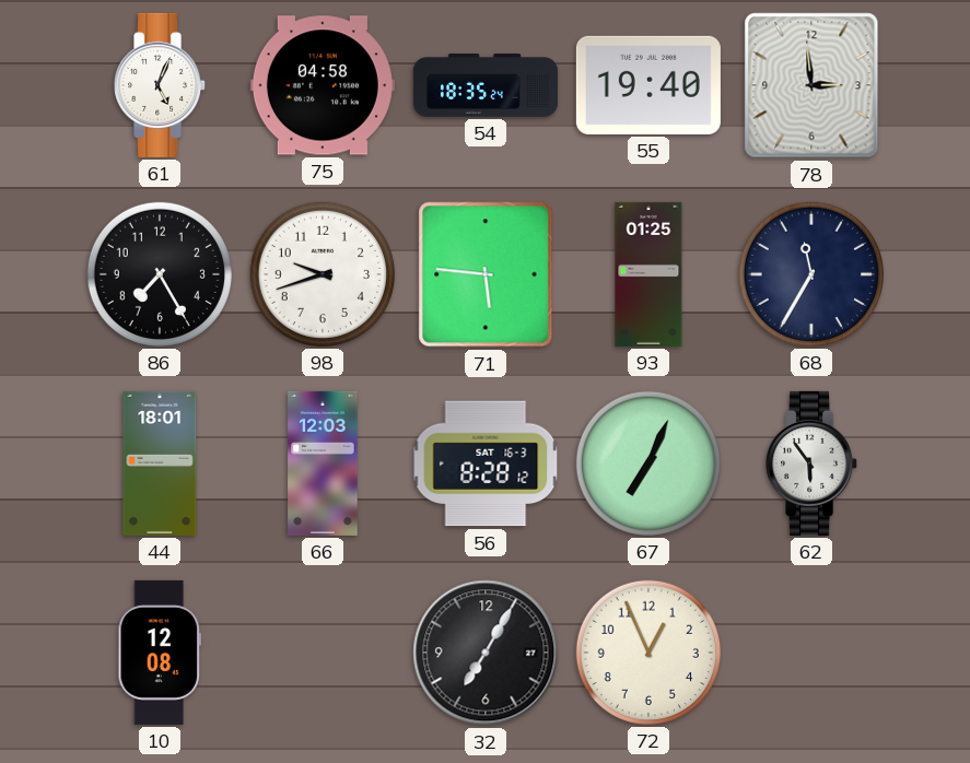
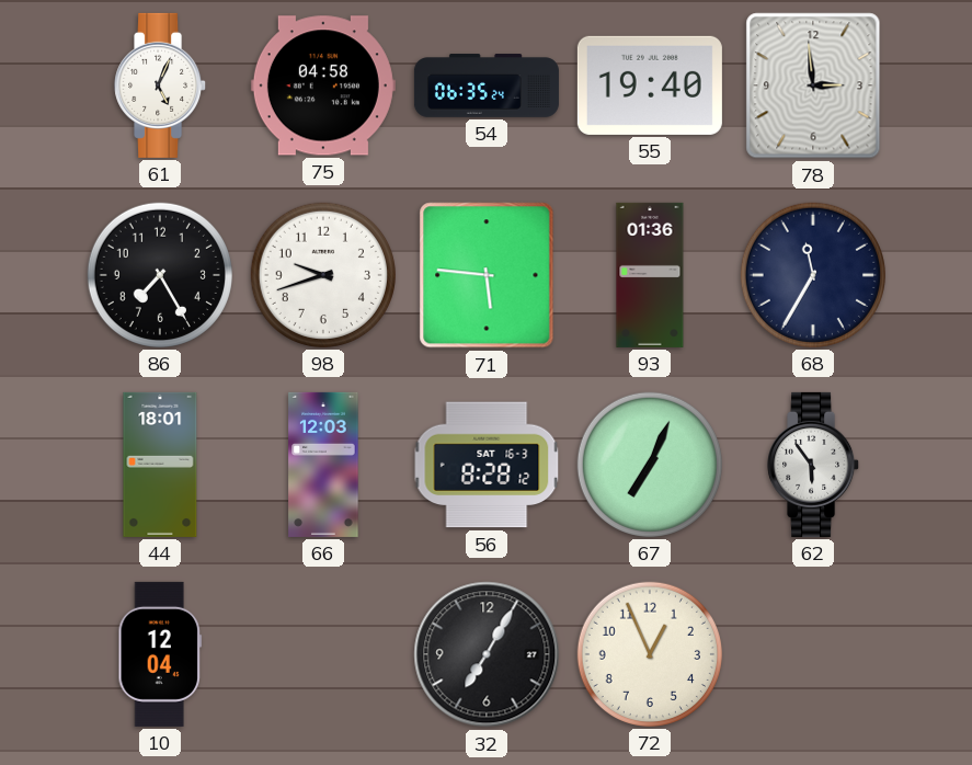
54: 18:35 -> 06:35
93: 01:25 -> 01:36
10: 12:08 -> 12:04
